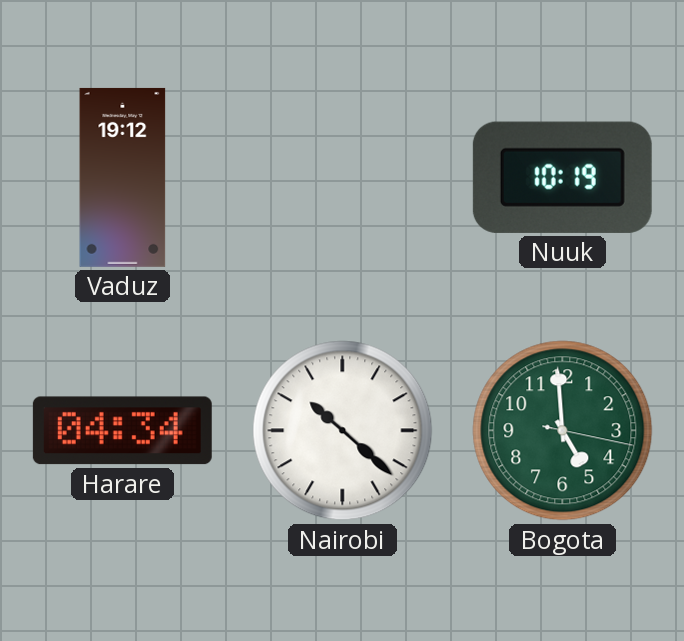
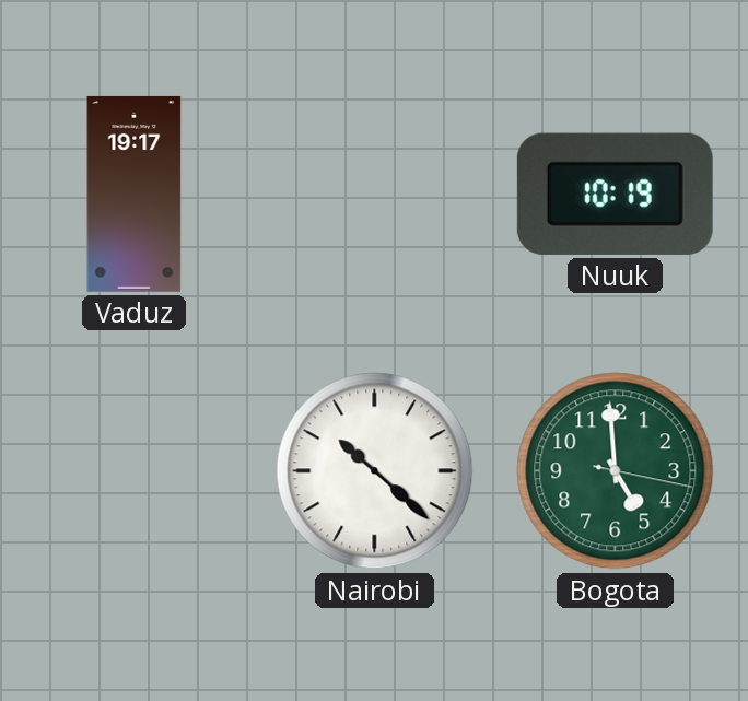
Vaduz: 19:12 -> 19:17
Harare: 04:34 -> none
